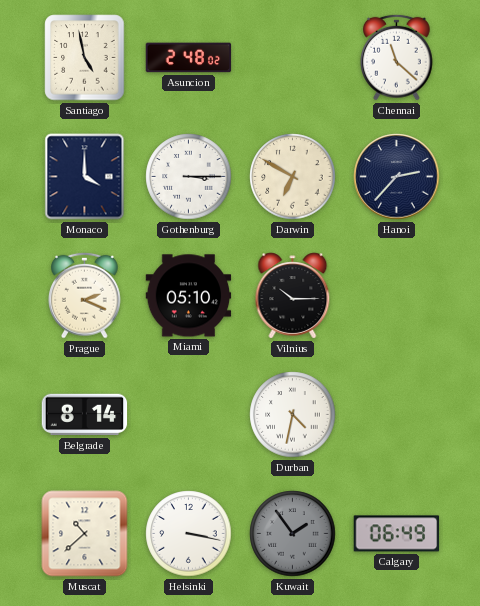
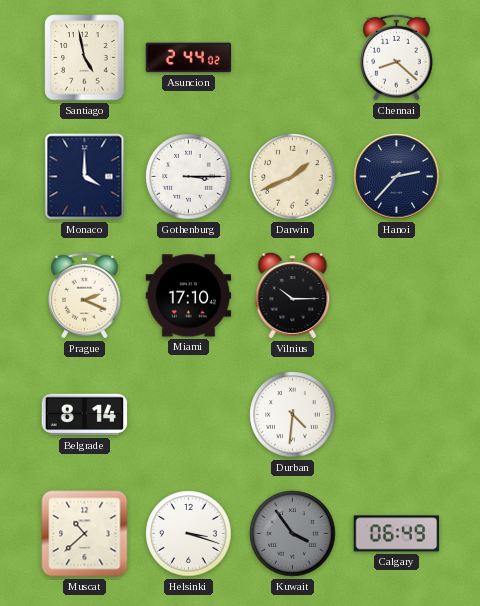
Asuncion: 2:48 -> 2:44
Chennai: 11:22 -> 8:22
Darwin: 6:50 -> 1:41
Miami: 05:10 -> 17:10
Durban: 4:32 -> 4:31
Helsinki: 3:17 -> 3:18
Kuwait: 1:54 -> 3:54
